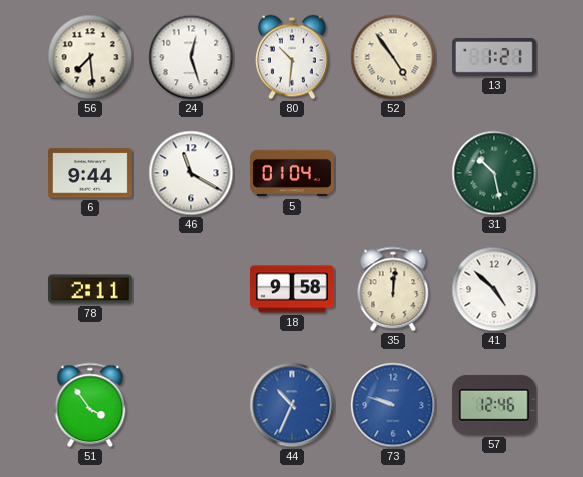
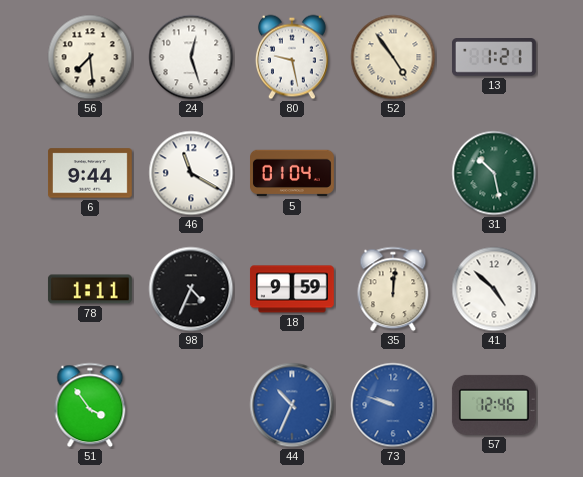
80: 10:31 -> 9:28
78: 2:11 -> 1:11
98: none -> 4:34
18: 9:58 -> 9:59
